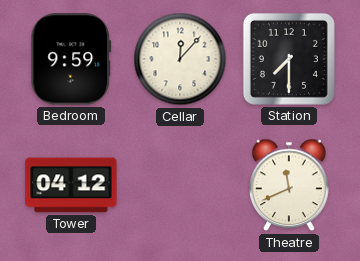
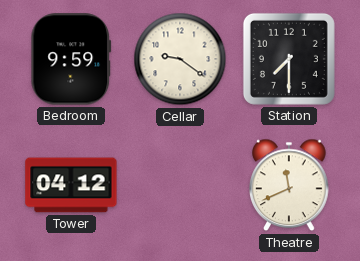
Cellar: 12:07 -> 9:21
